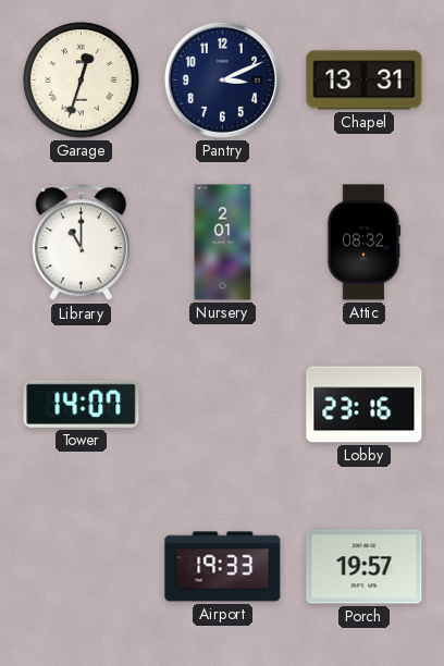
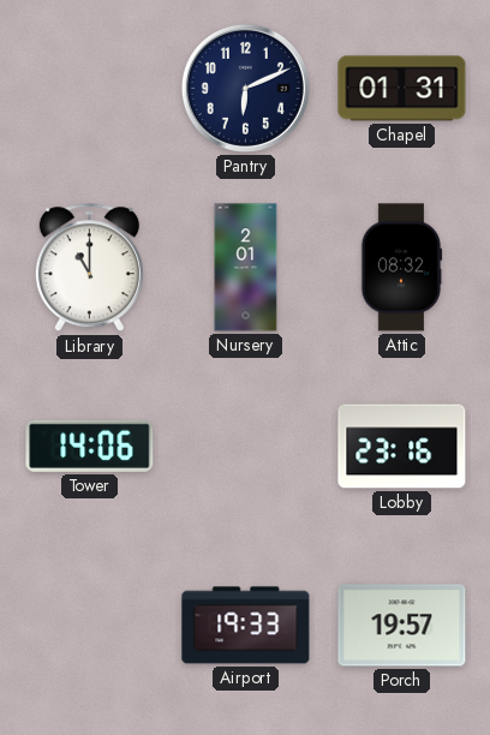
Garage: 12:33 -> none
Pantry: 3:11 -> 6:11
Chapel: 13:31 -> 01:31
Tower: 14:07 -> 14:06
